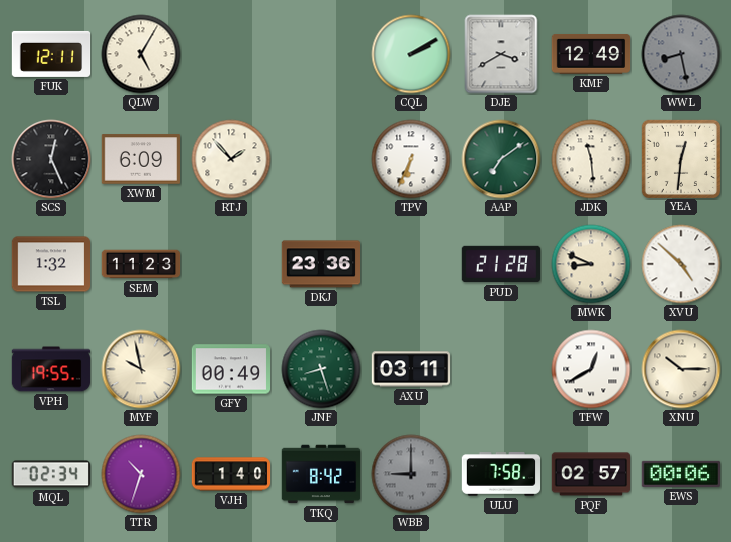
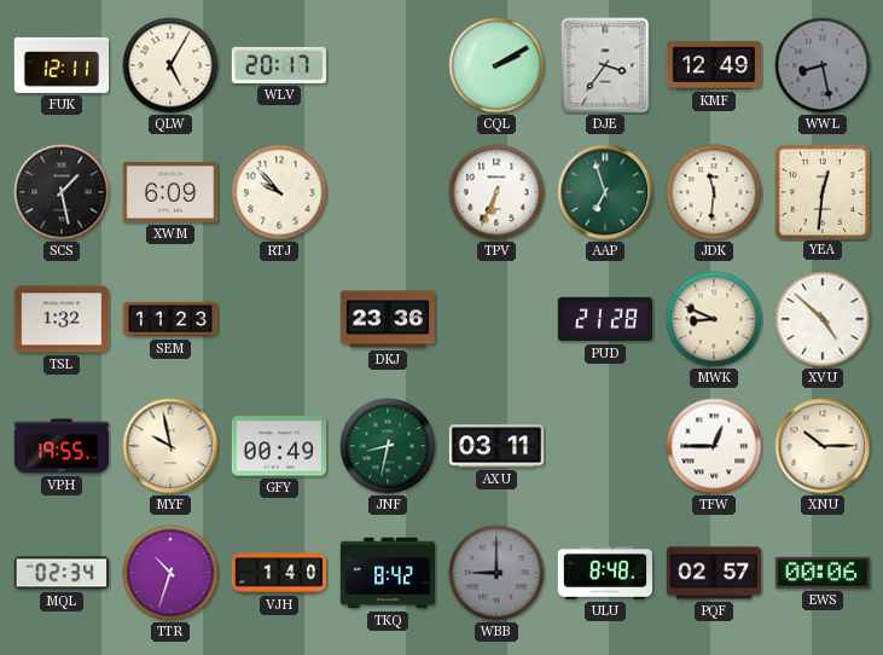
WLV: none -> 20:17
DJE: 3:40 -> 3:36
SCS: 12:26 -> 1:28
RTJ: 1:53 -> 9:53
AAP: 7:09 -> 6:57
JDK: 11:29 -> 11:31
JNF: 8:27 -> 8:32
TFW: 12:40 -> 12:45
ULU: 7:58 -> 8:48
